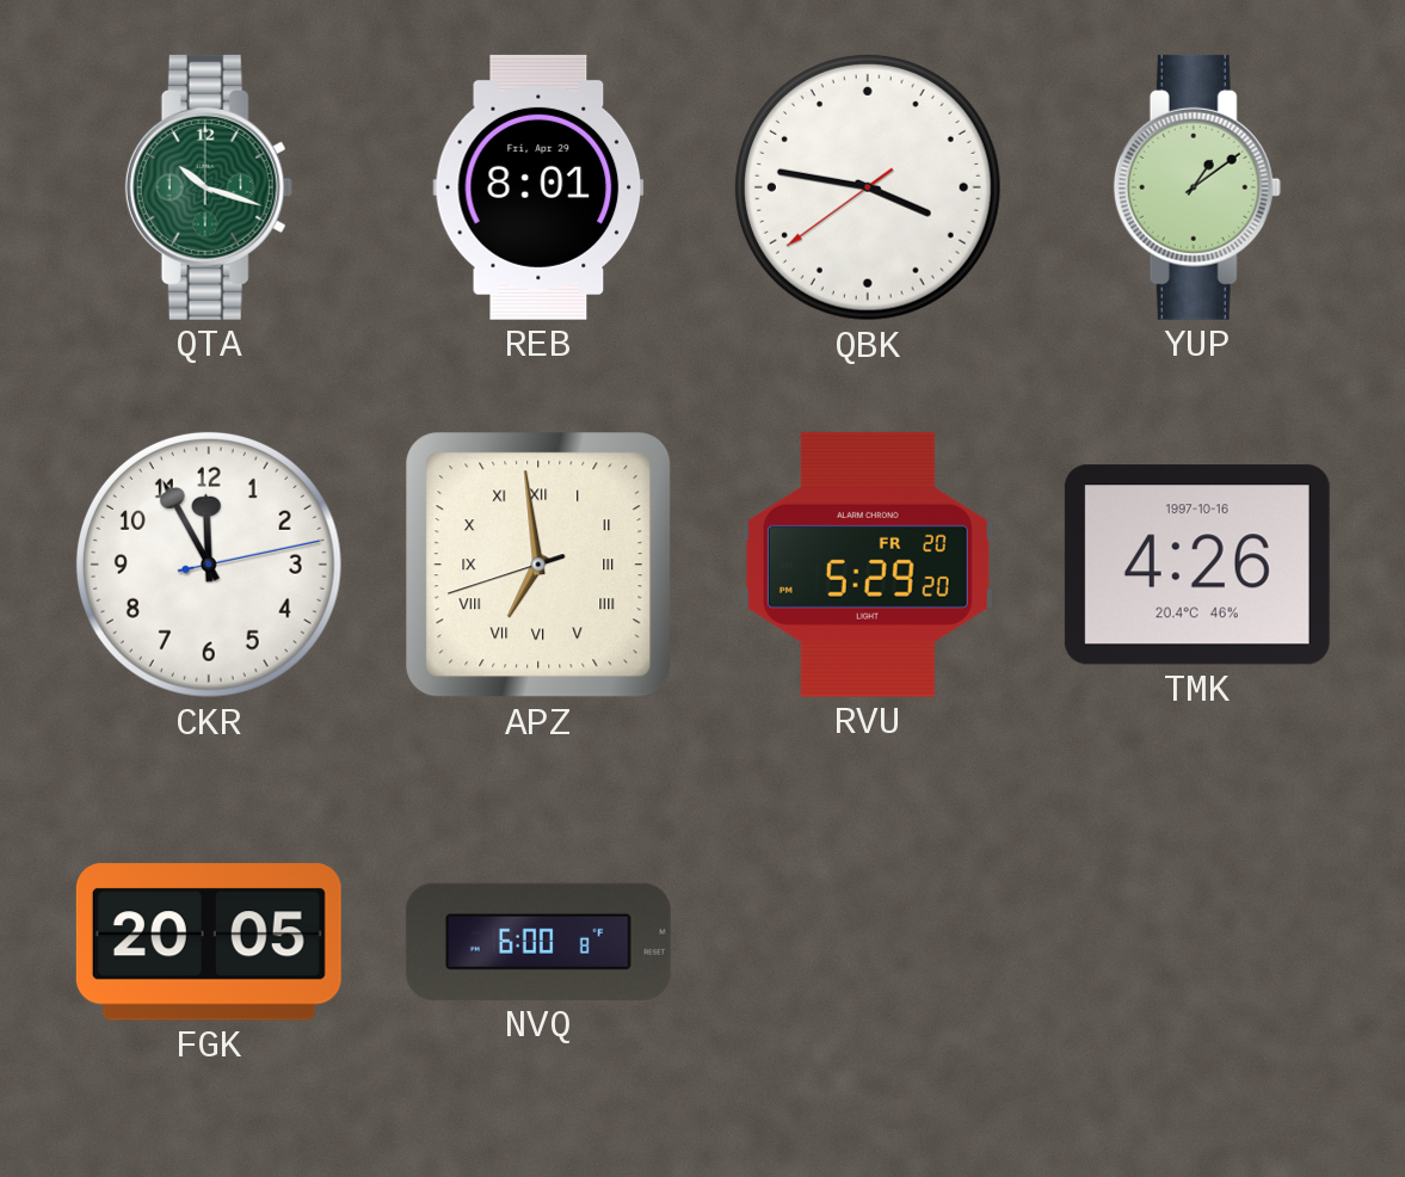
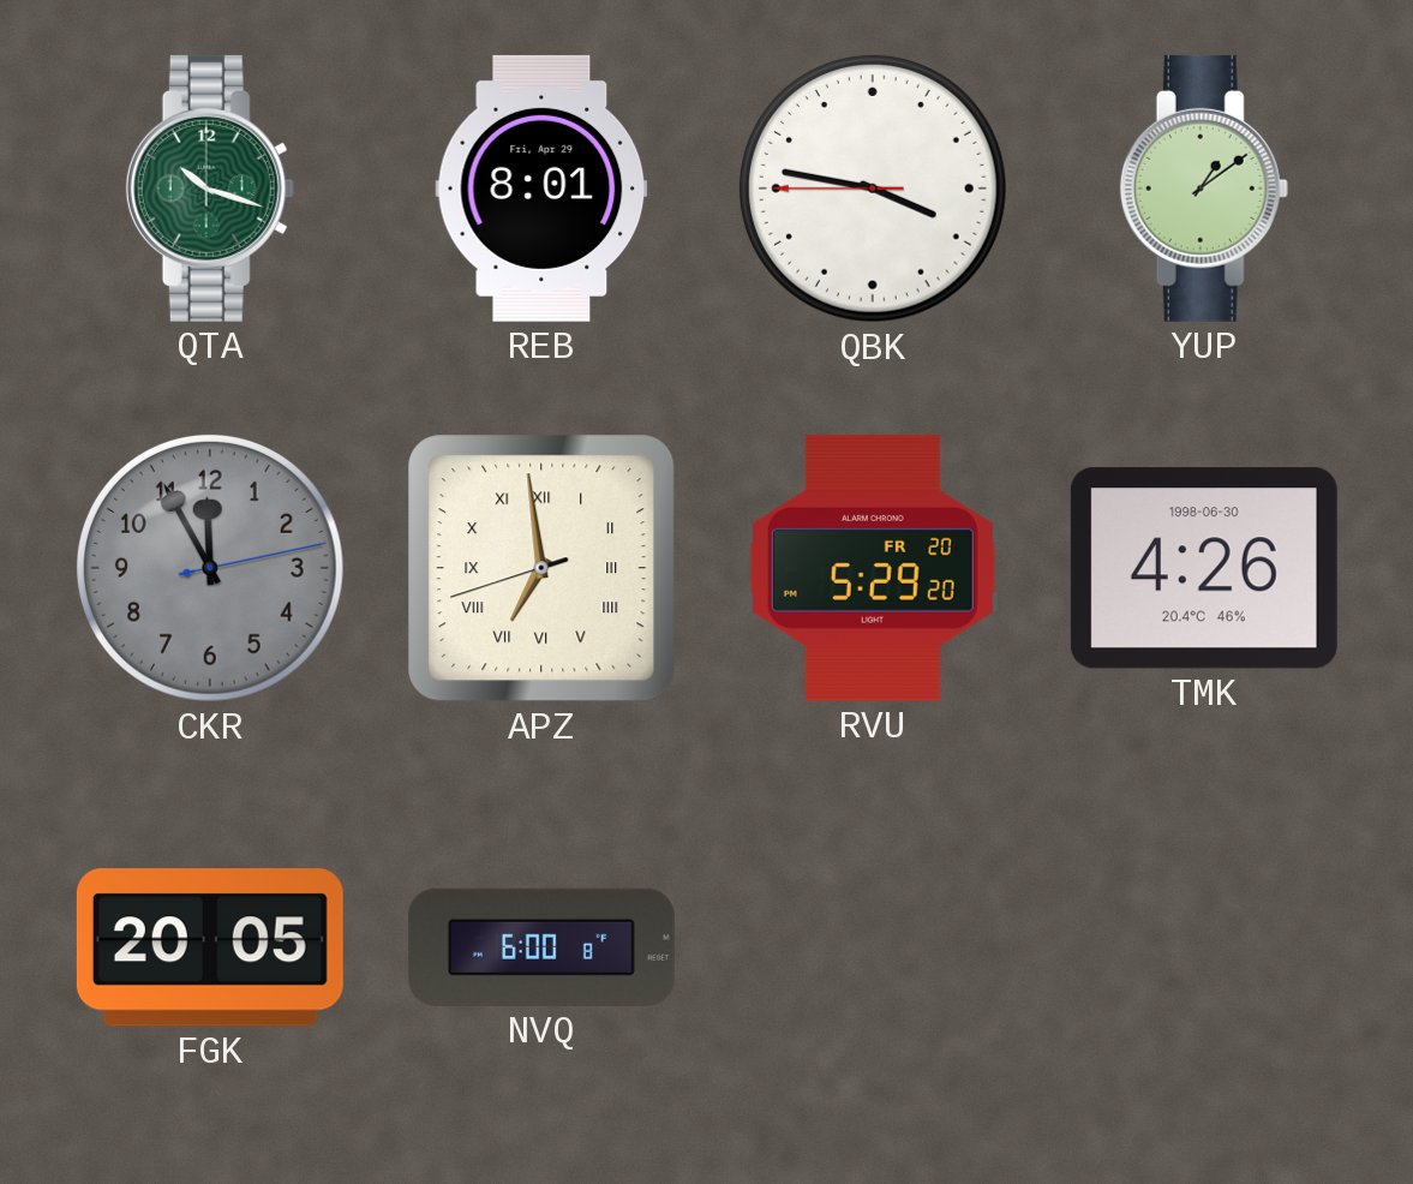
QBK: 3:46:39 -> 3:46:45
CKR dial: white -> grey
TMK date: 1997-10-16 -> 1998-06-30
